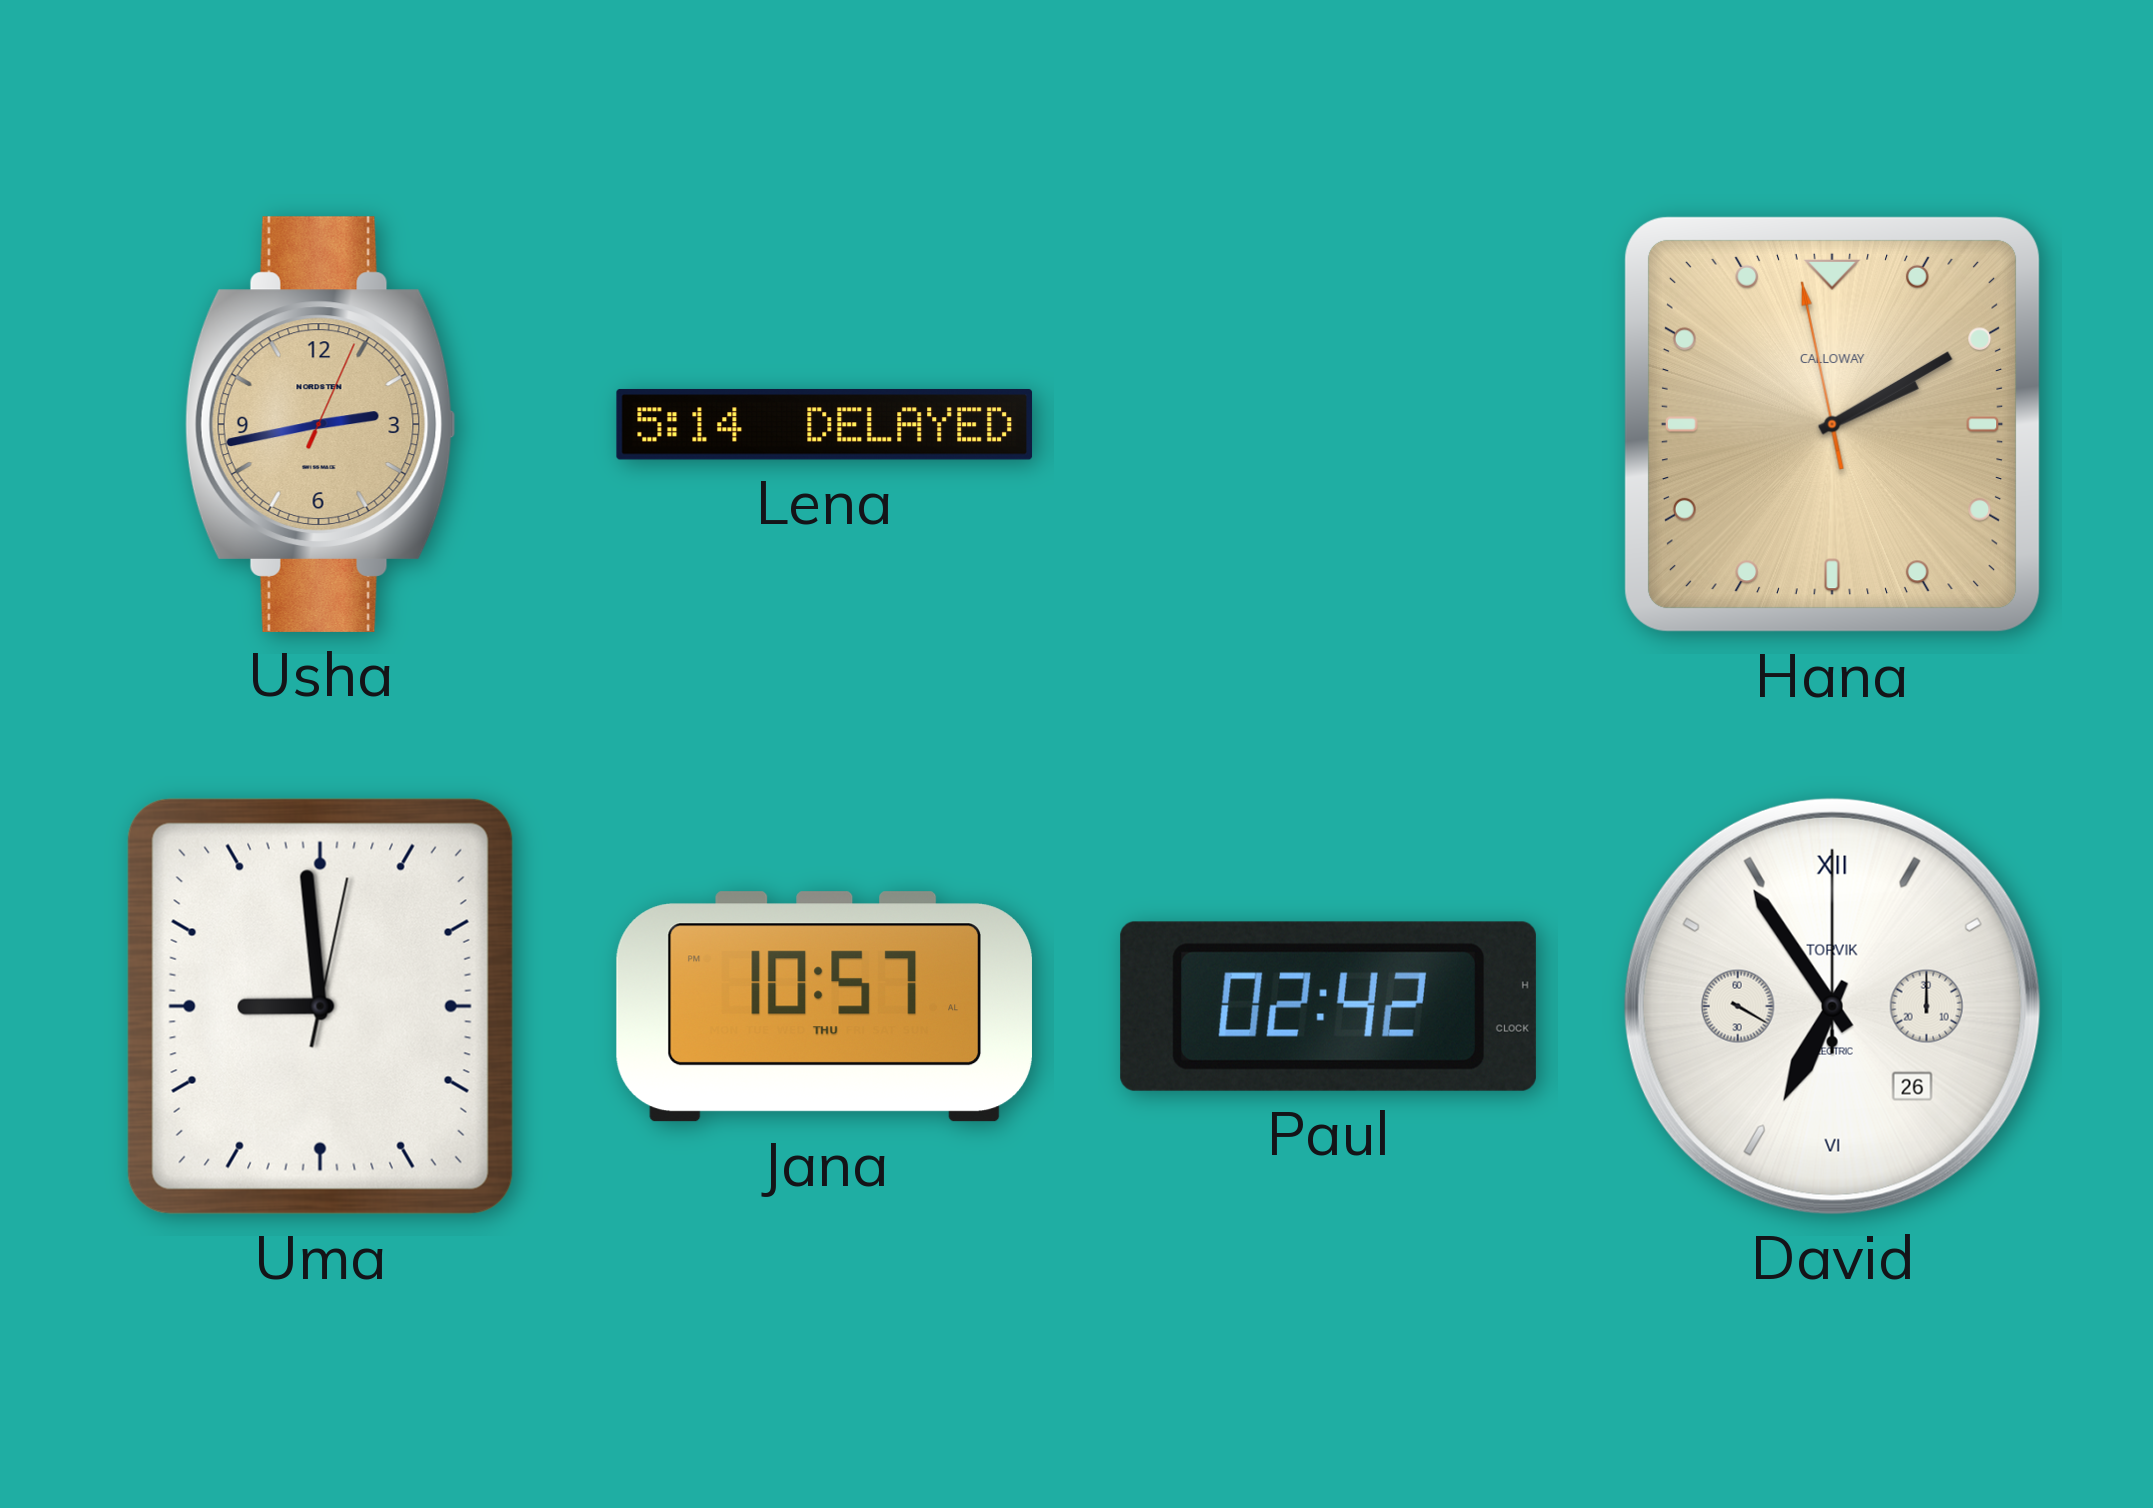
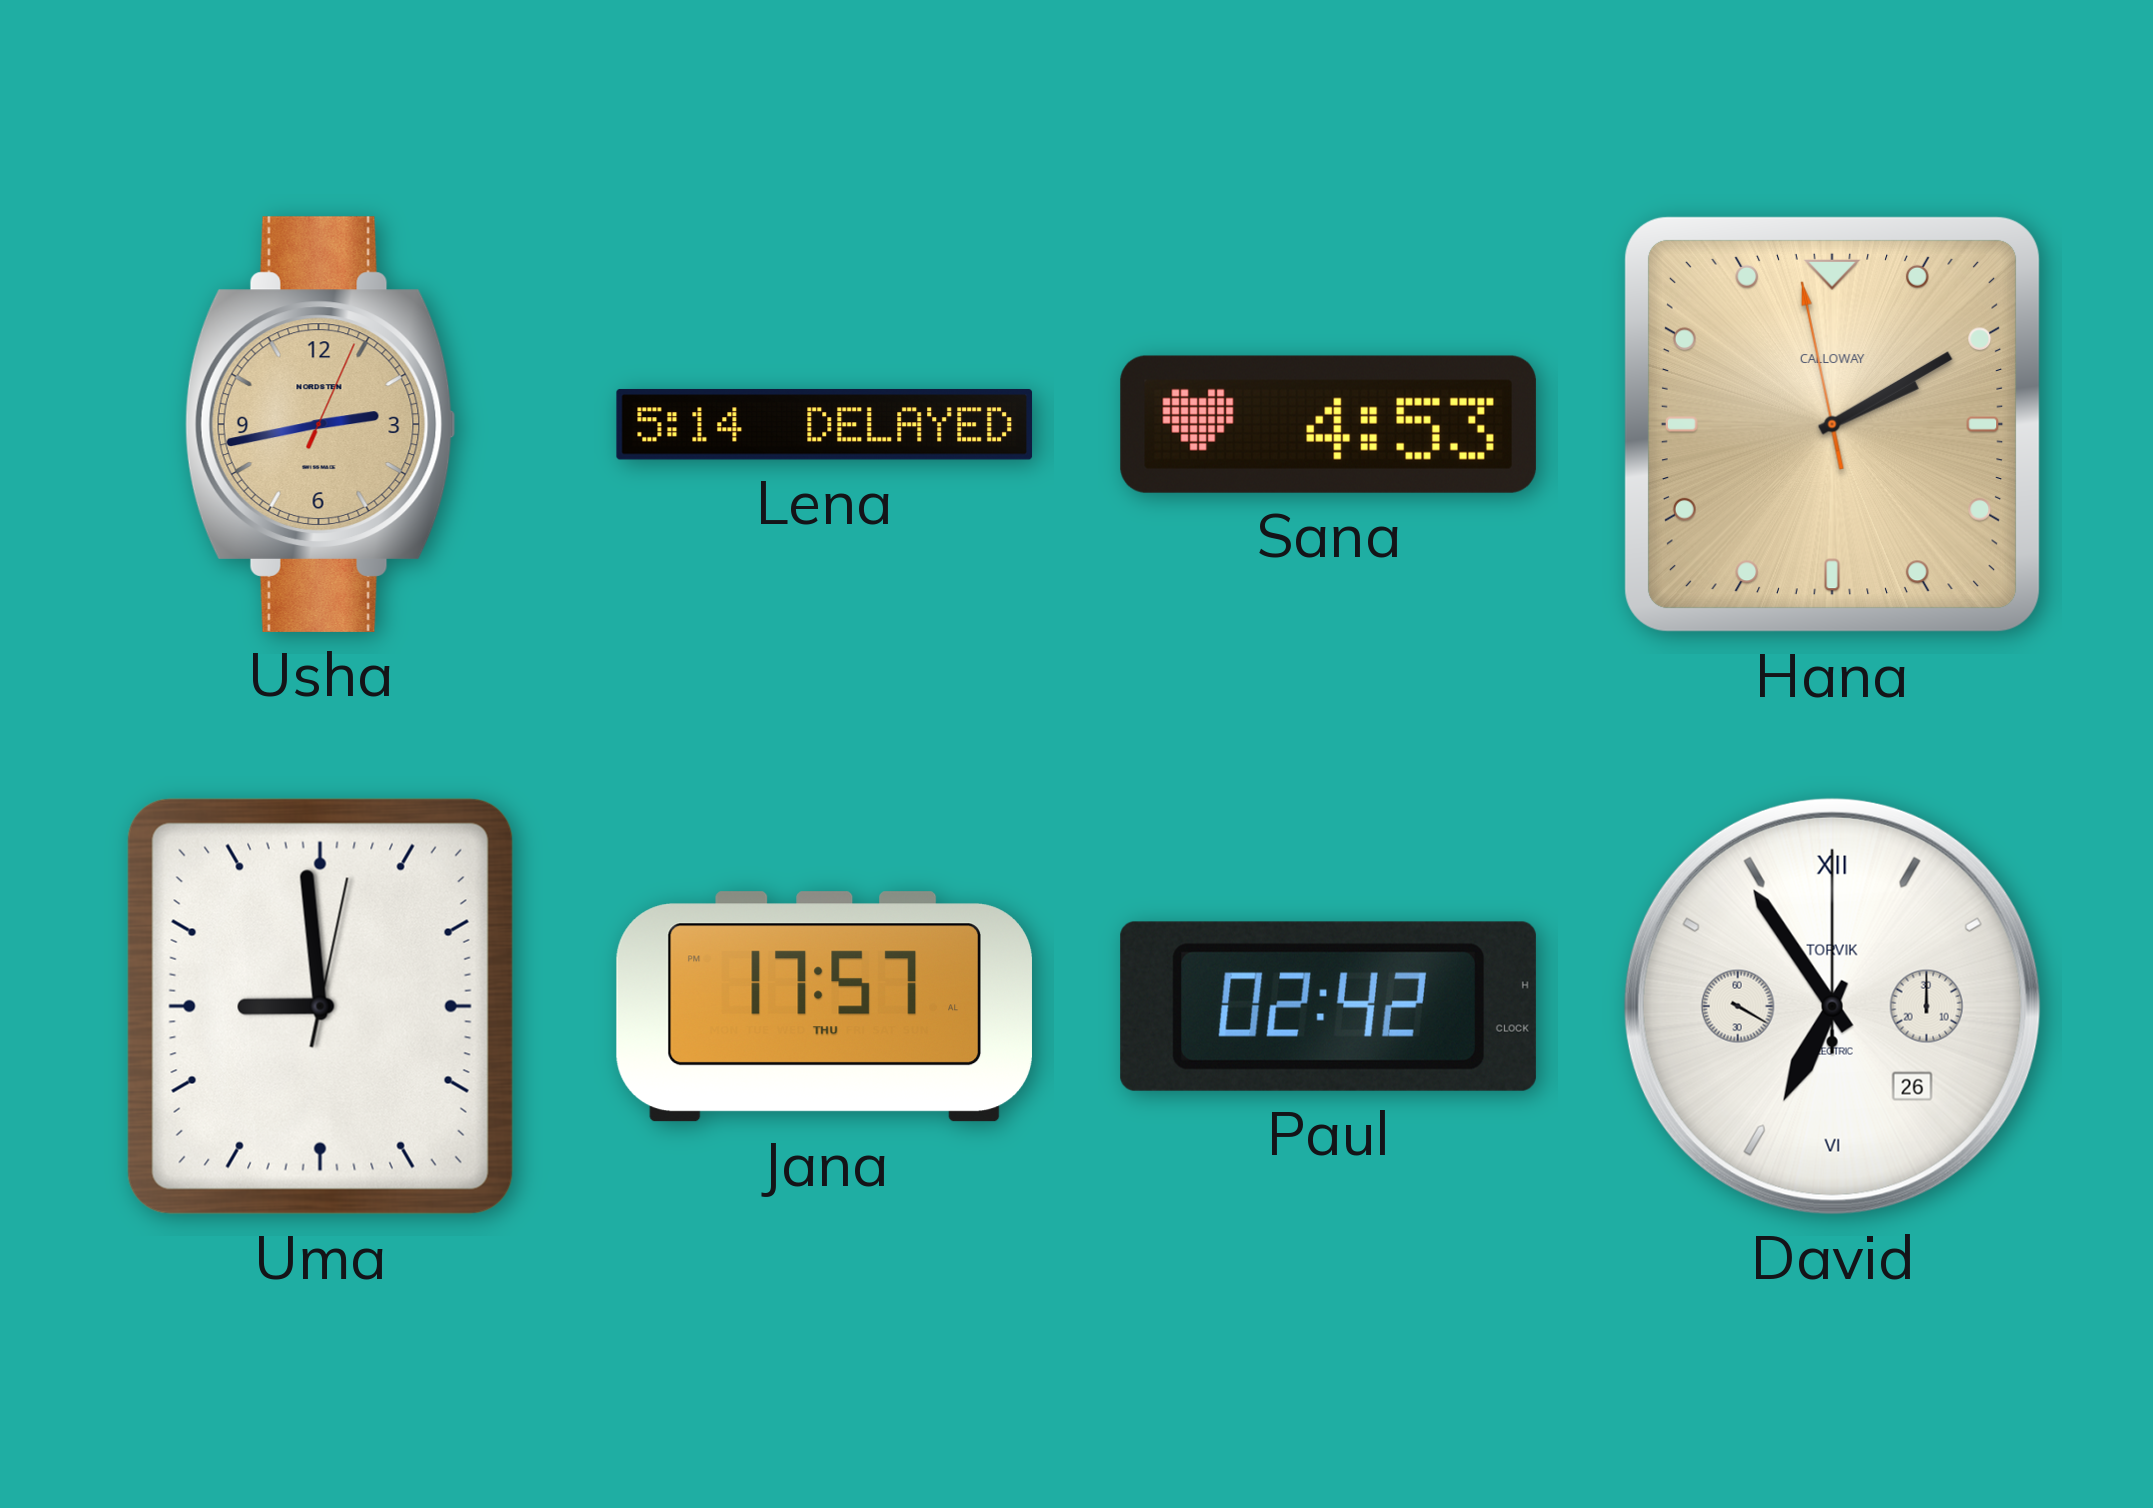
Sana: none -> 4:53
Jana: 10:57 -> 17:57
